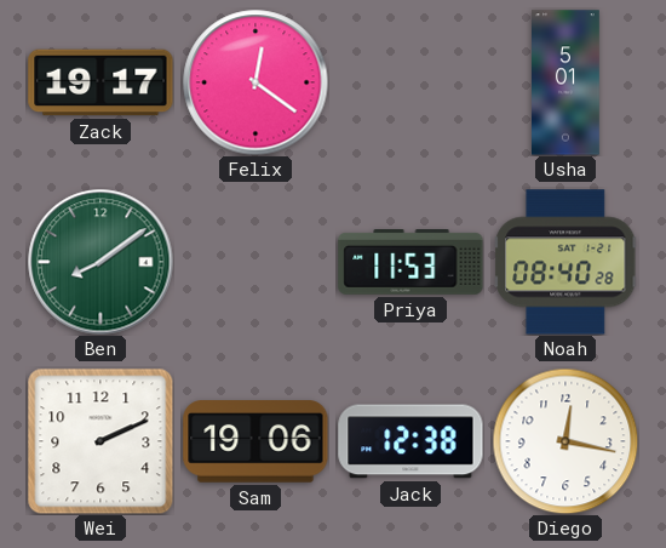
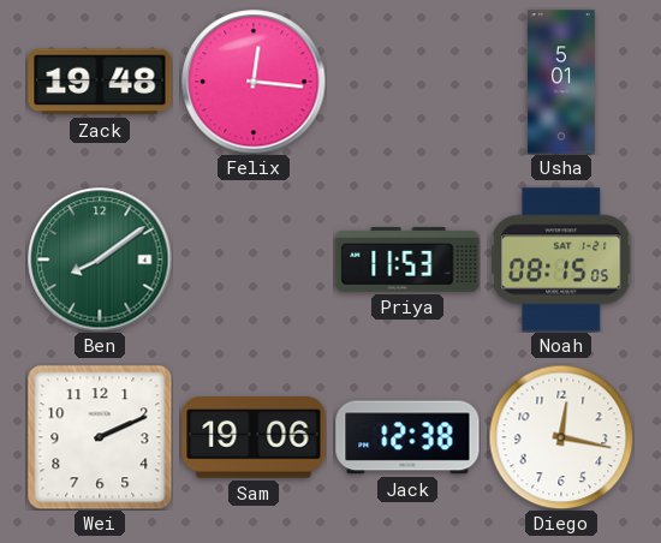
Zack: 19:17 -> 19:48
Felix: 12:21 -> 12:16
Noah: 08:40 -> 08:15
